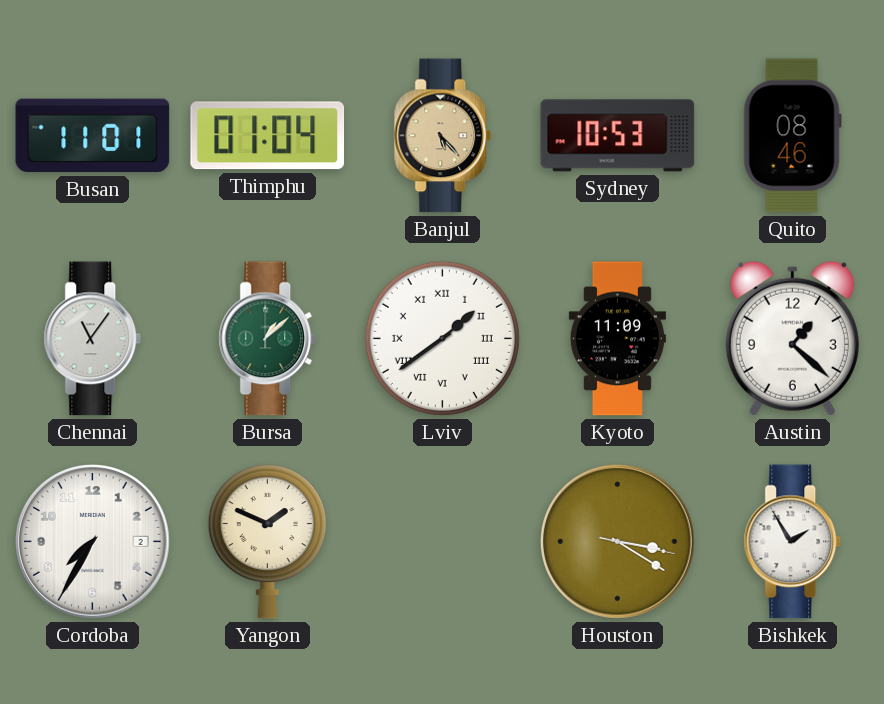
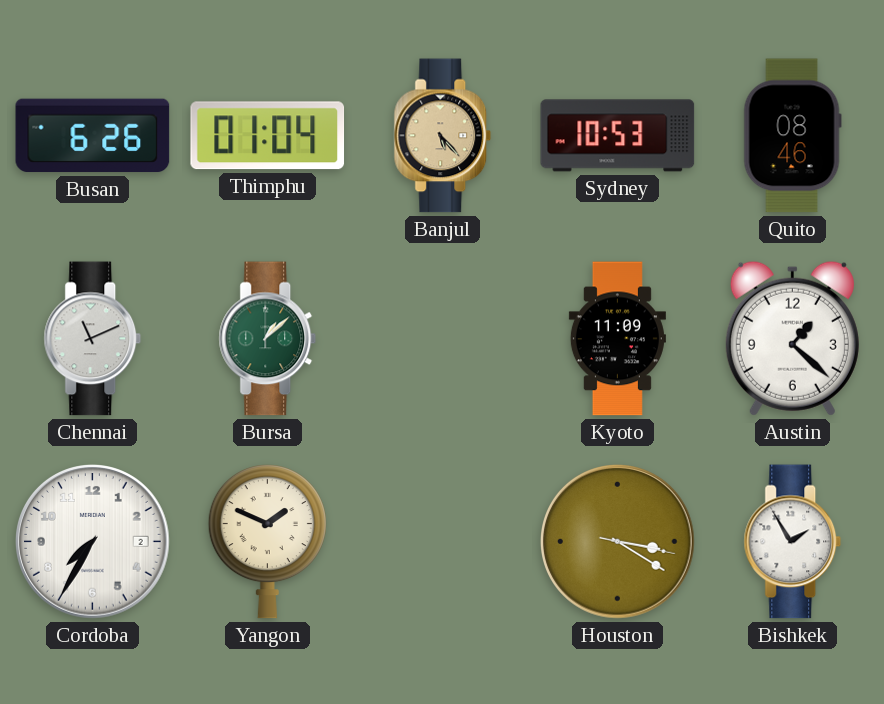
Busan: 11:01 -> 6:26
Chennai: 11:06 -> 11:11
Lviv: 1:39 -> none
